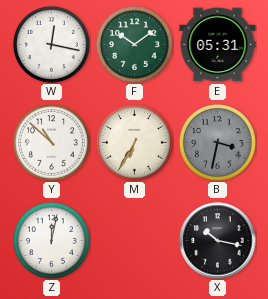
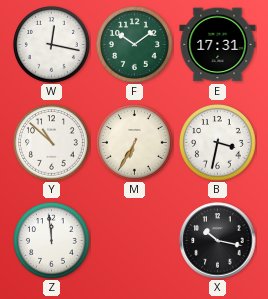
E: 05:31 -> 17:31
B dial: grey -> white
Z: 12:02 -> 11:59
